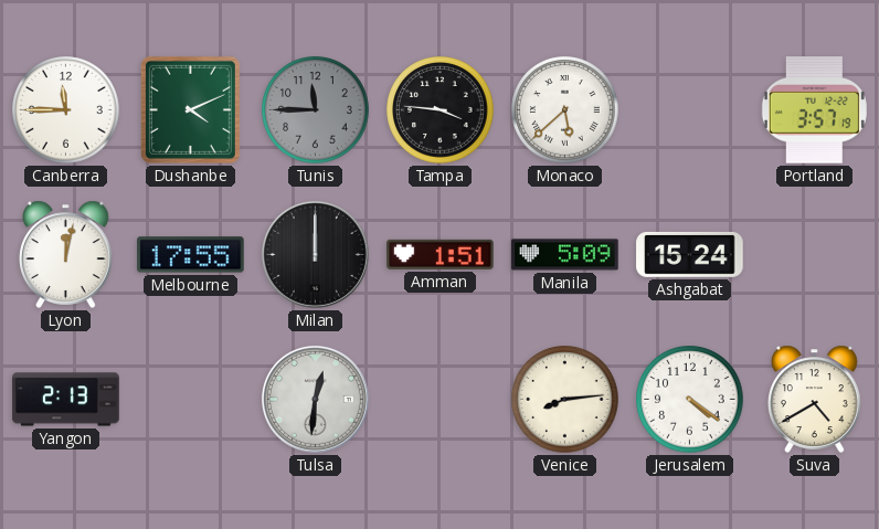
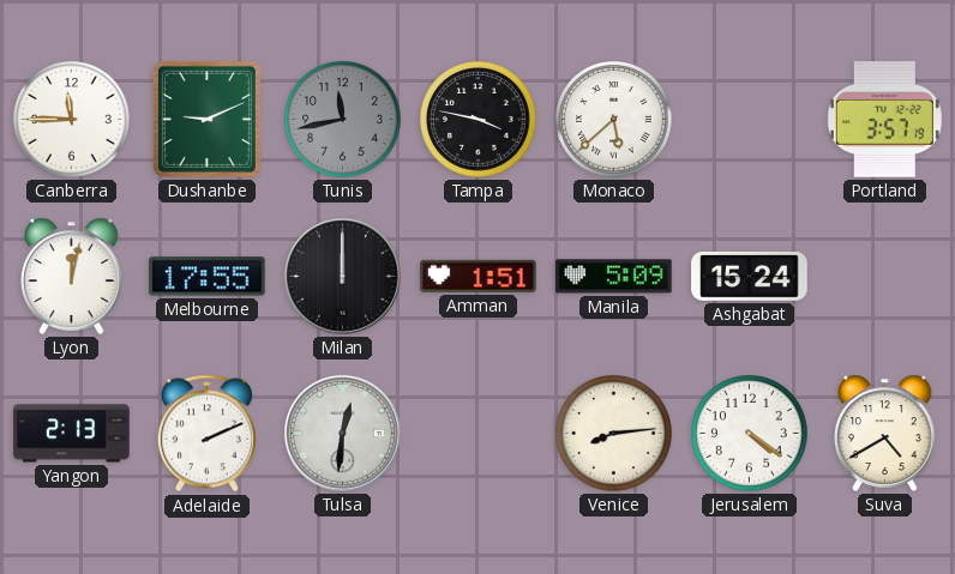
Dushanbe: 4:11 -> 9:11
Tunis: 11:45 -> 11:43
Tampa: 3:46 -> 3:47
Adelaide: none -> 2:11
